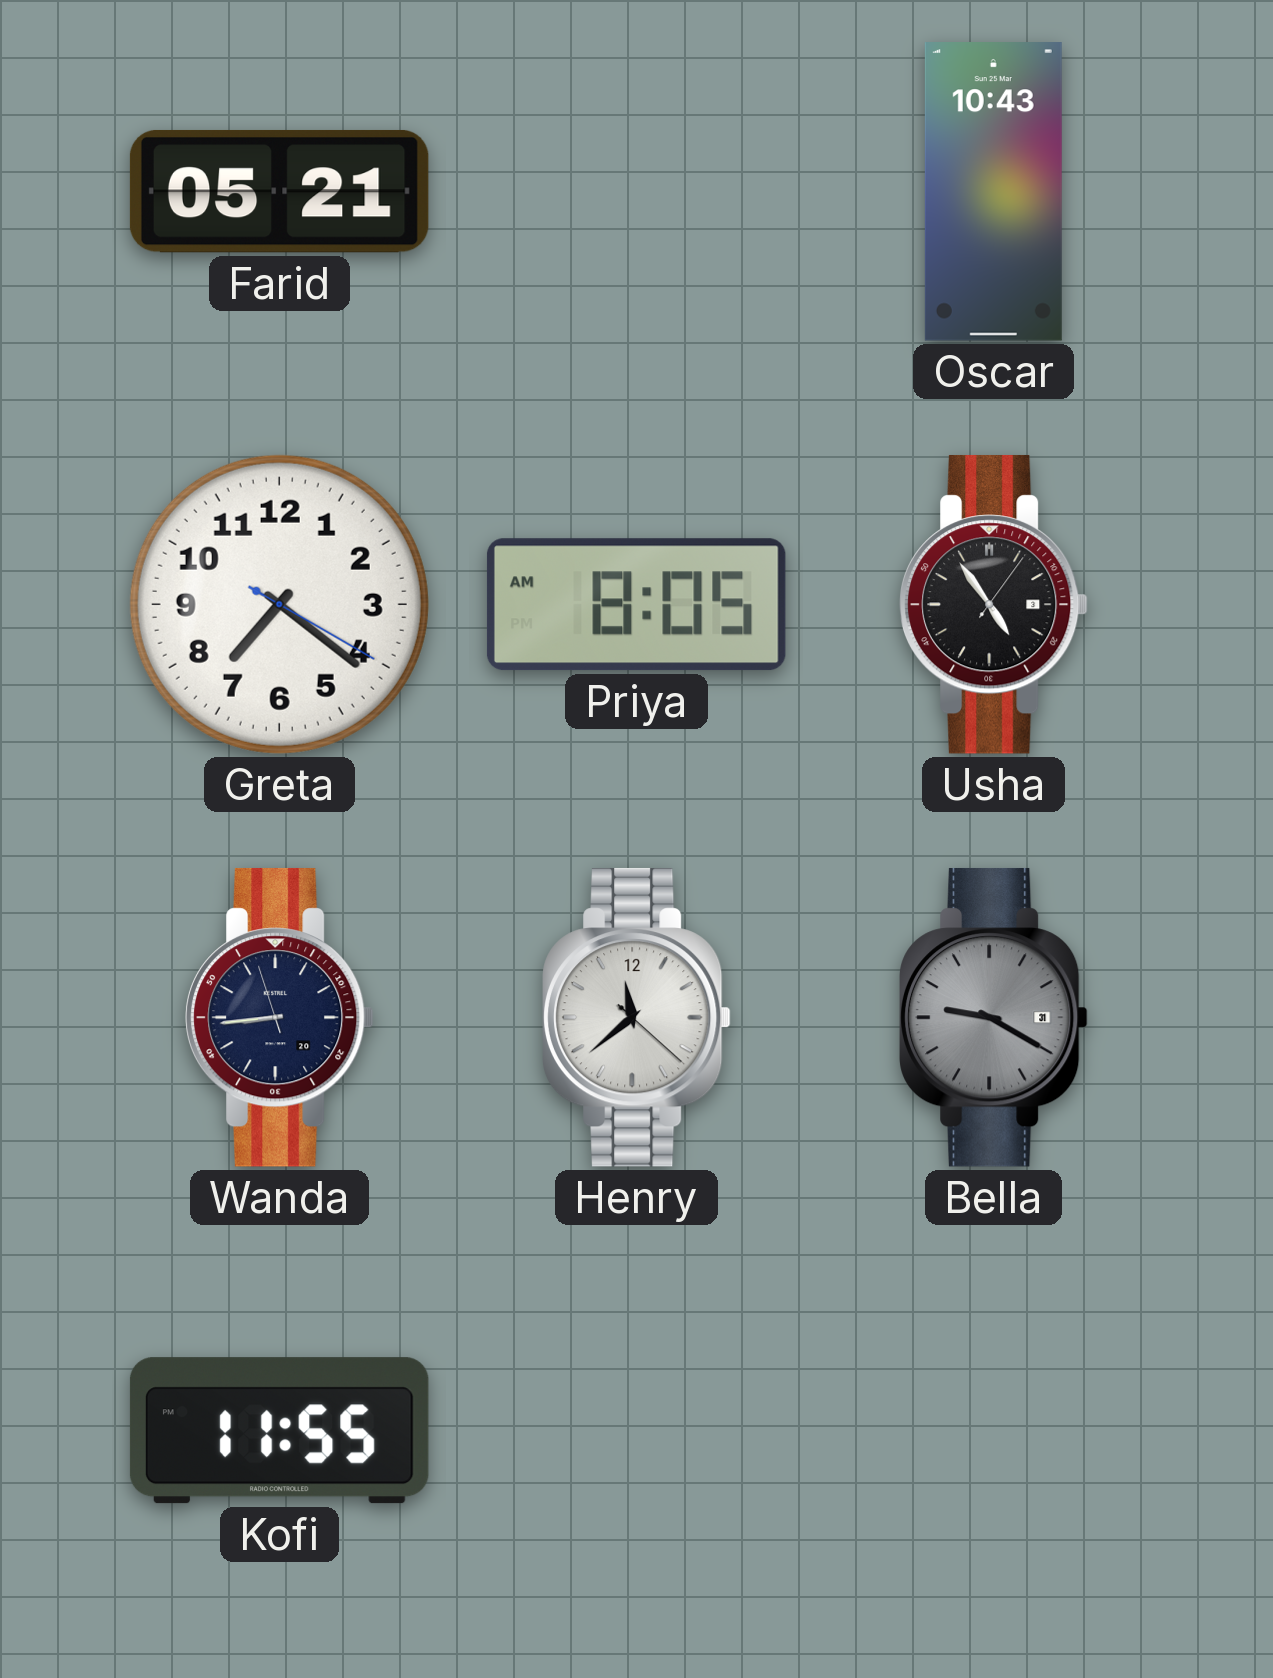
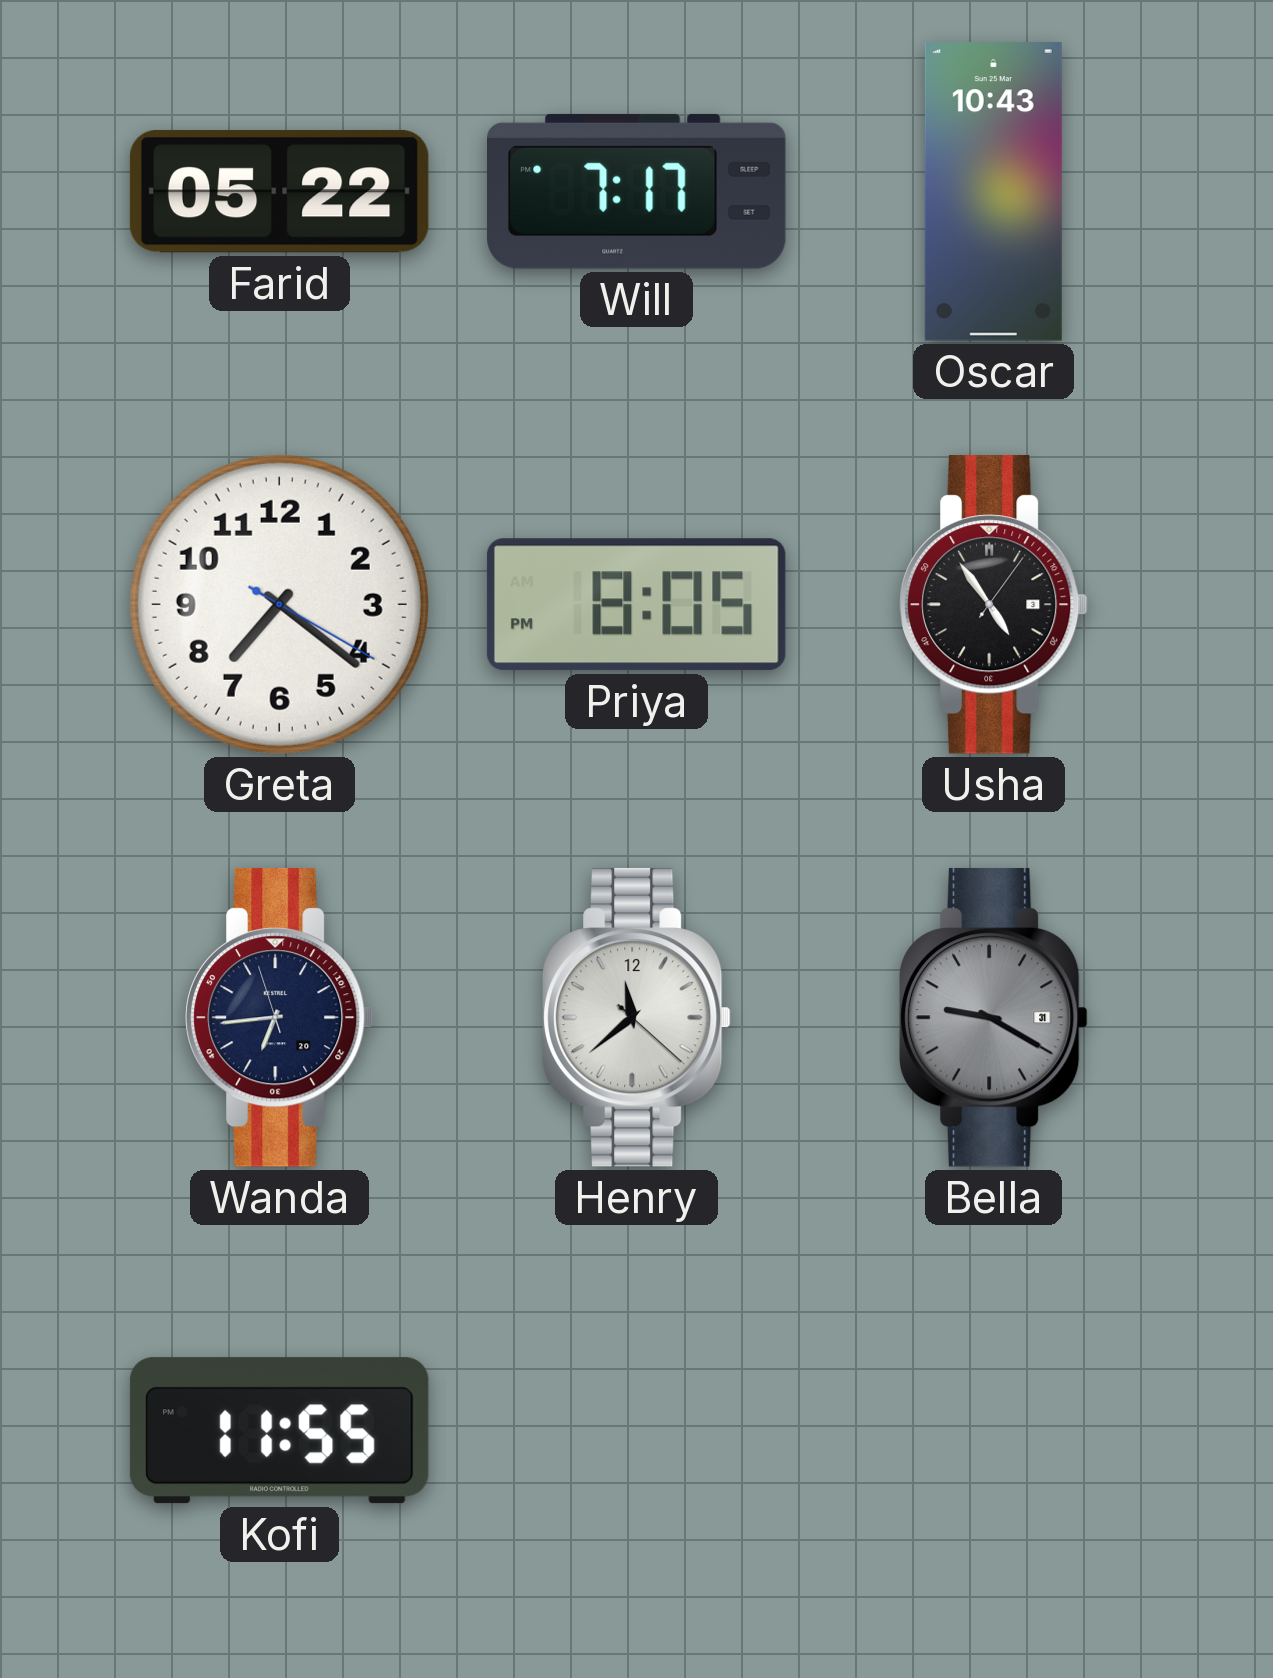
Farid: 05:21 -> 05:22
Will: none -> 7:17
Priya: 8:05 AM -> 8:05 PM
Wanda: 8:43 -> 6:43
